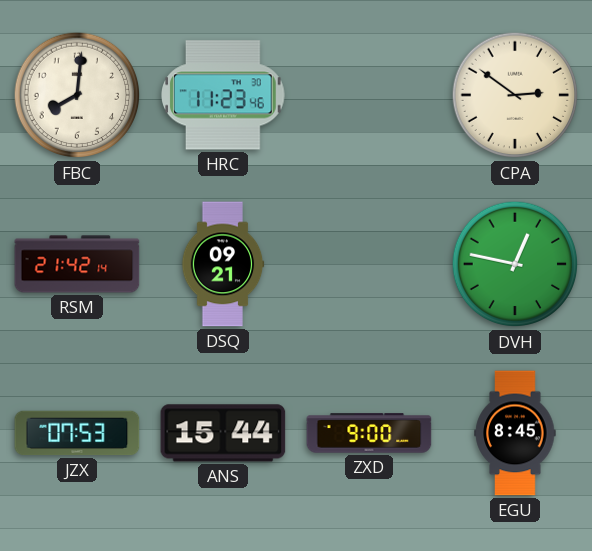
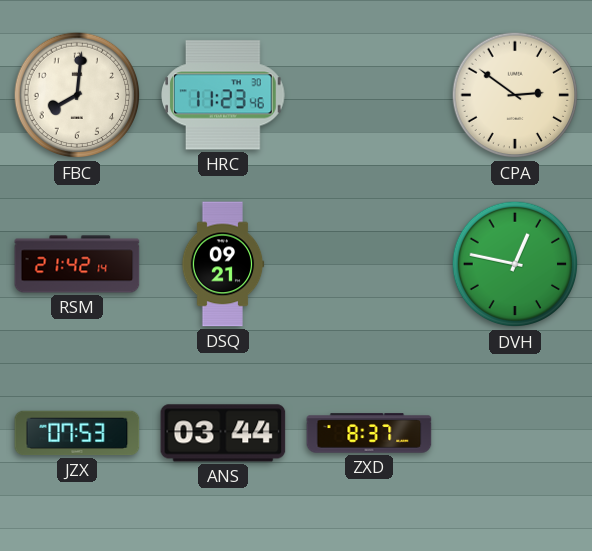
ANS: 15:44 -> 03:44
ZXD: 9:00 -> 8:37
EGU: 8:45 -> none
